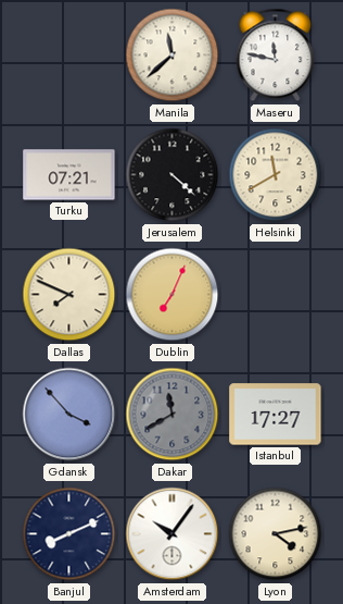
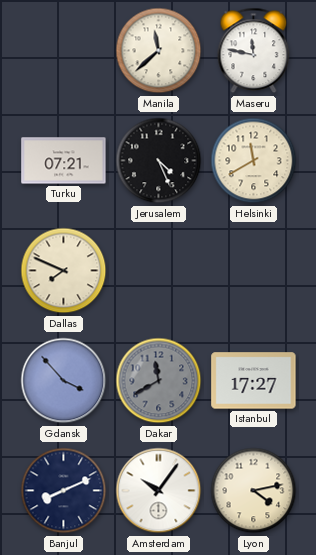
Jerusalem: 4:22 -> 4:26
Dublin: 7:04 -> none
